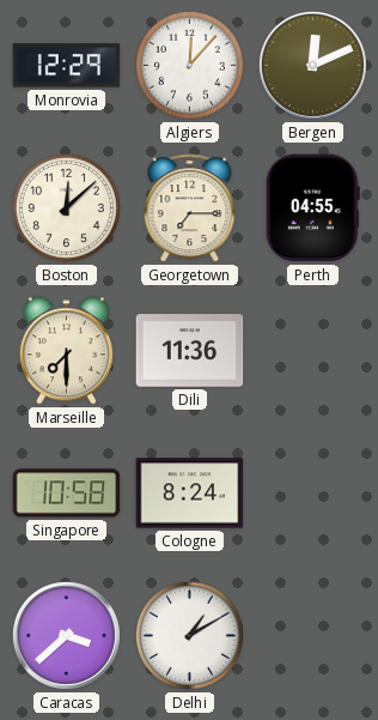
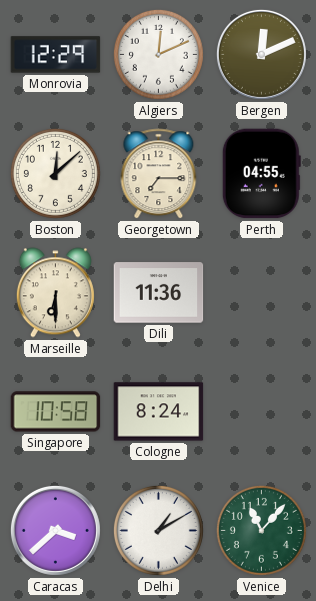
Algiers: 12:07 -> 12:11
Marseille: 7:30 -> 6:30
Venice: none -> 11:07
